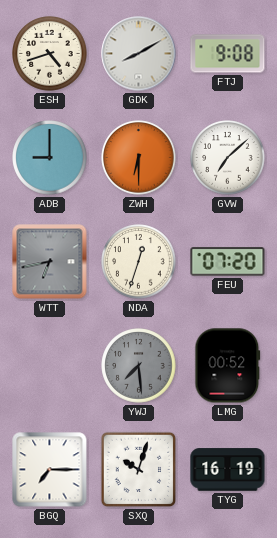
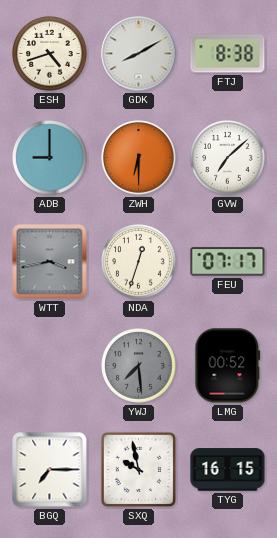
FTJ: 9:08 -> 8:38
WTT: 6:43 -> 3:43
FEU: 07:20 -> 07:17
SXQ: 10:03 -> 9:58
TYG: 16:19 -> 16:15
